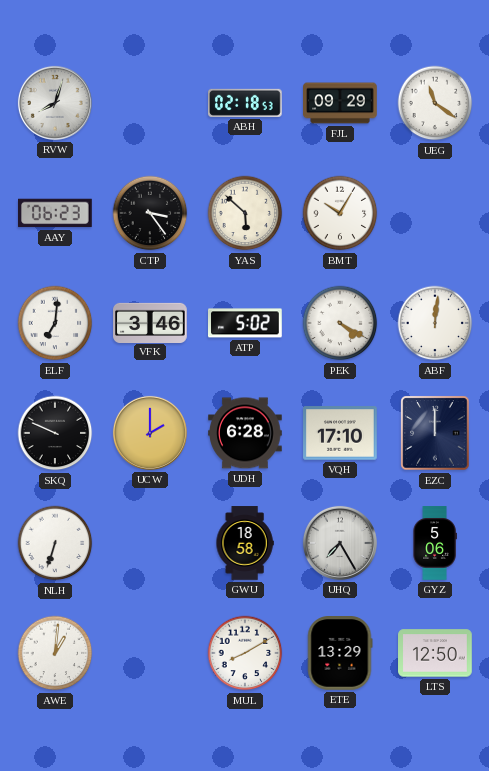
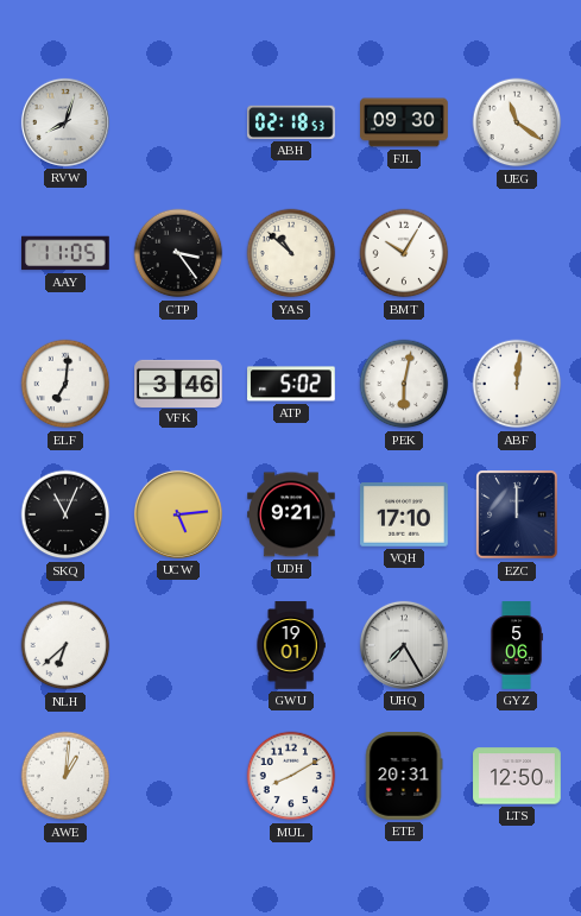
FJL: 09:29 -> 09:30
AAY: 06:23 -> 11:05
YAS: 5:52 -> 10:52
PEK: 4:20 -> 6:02
SKQ: 9:49 -> 11:04
UCW: 2:00 -> 5:14
UDH: 6:28 -> 9:21
NLH: 6:33 -> 6:38
GWU: 18:58 -> 19:01
ETE: 13:29 -> 20:31
